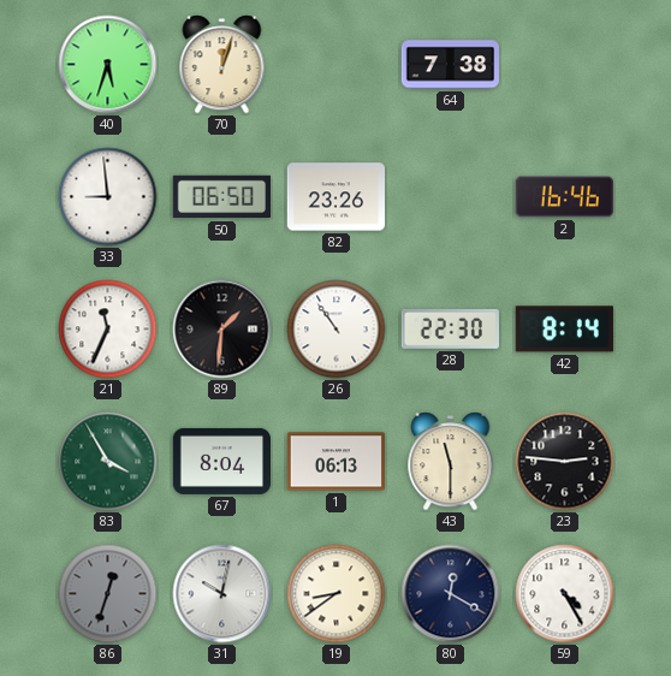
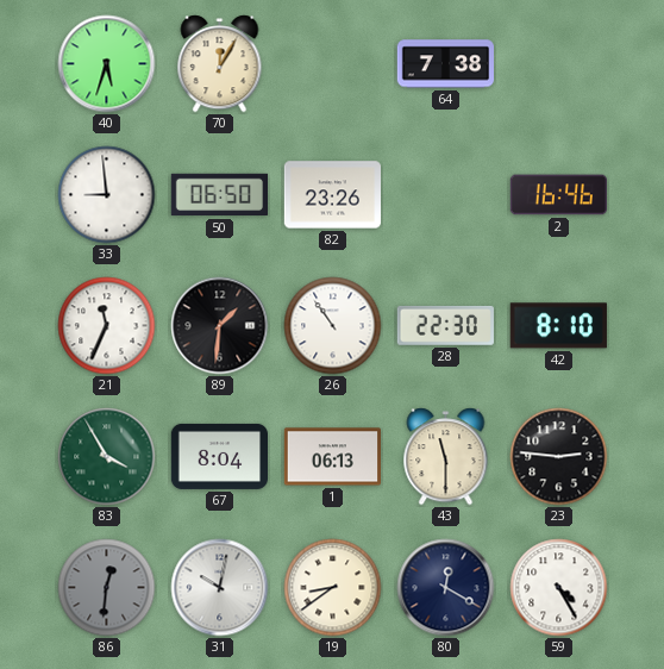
70: 12:03 -> 12:05
42: 8:14 -> 8:10
86: 12:33 -> 12:31
